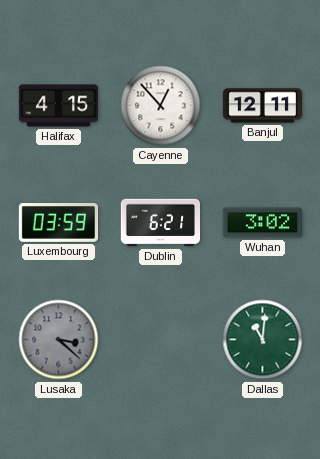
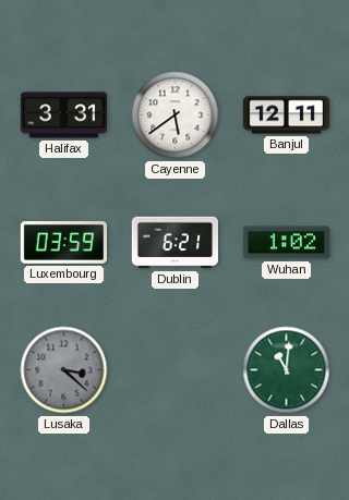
Halifax: 4:15 -> 3:31
Cayenne: 12:53 -> 5:39
Wuhan: 3:02 -> 1:02
